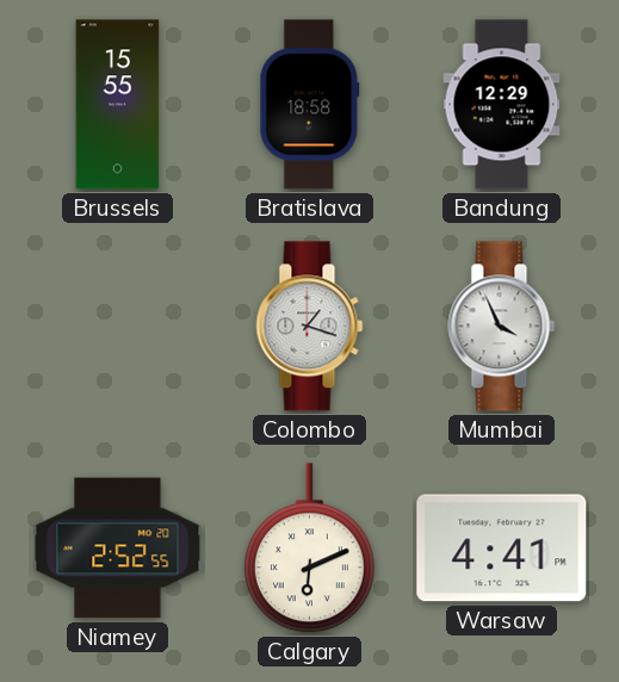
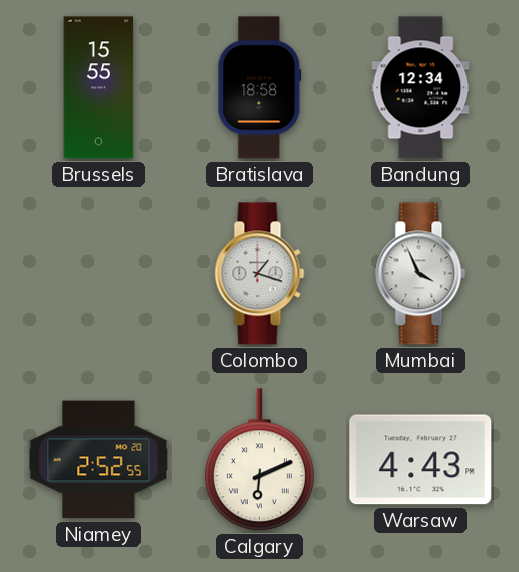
Bandung: 12:29 -> 12:34
Warsaw: 4:41 -> 4:43
